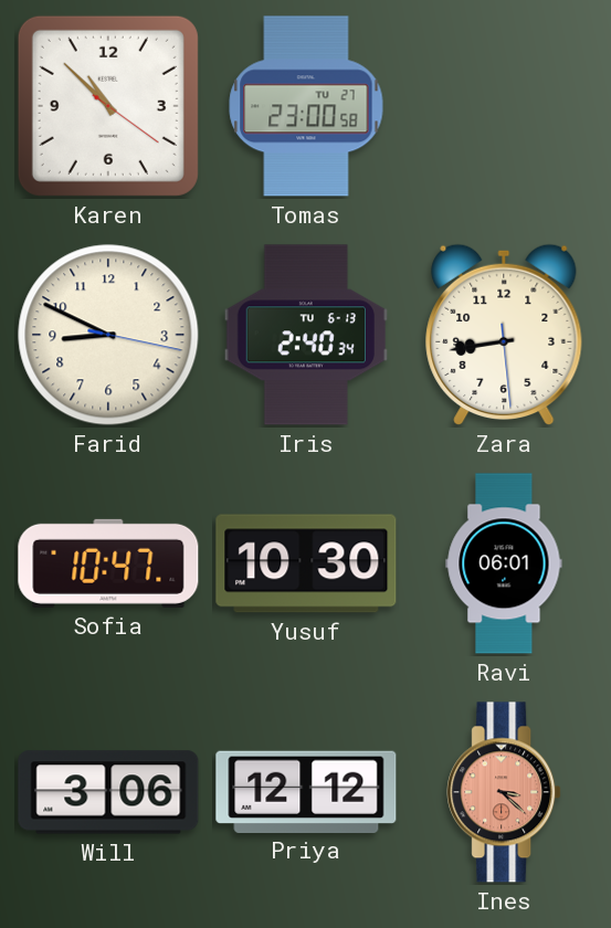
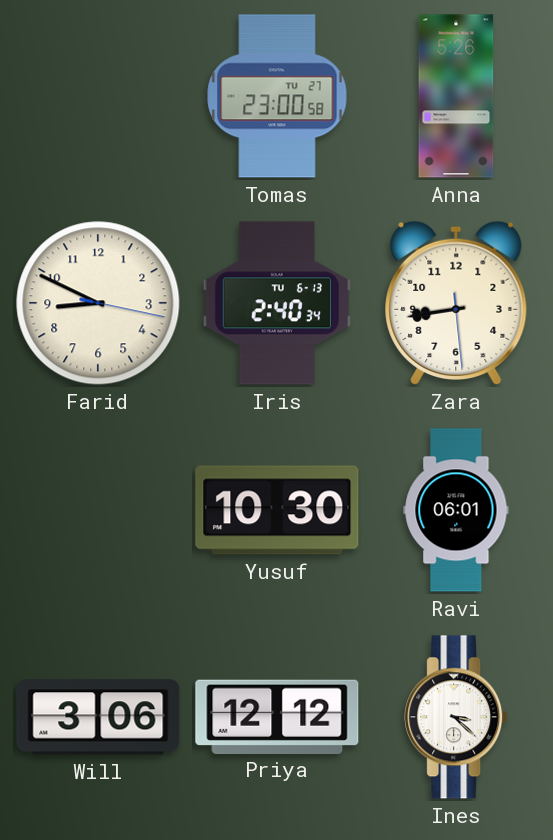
Karen: 10:52 -> none
Anna: none -> 5:26
Sofia: 10:47 -> none
Ines dial: salmon -> white
